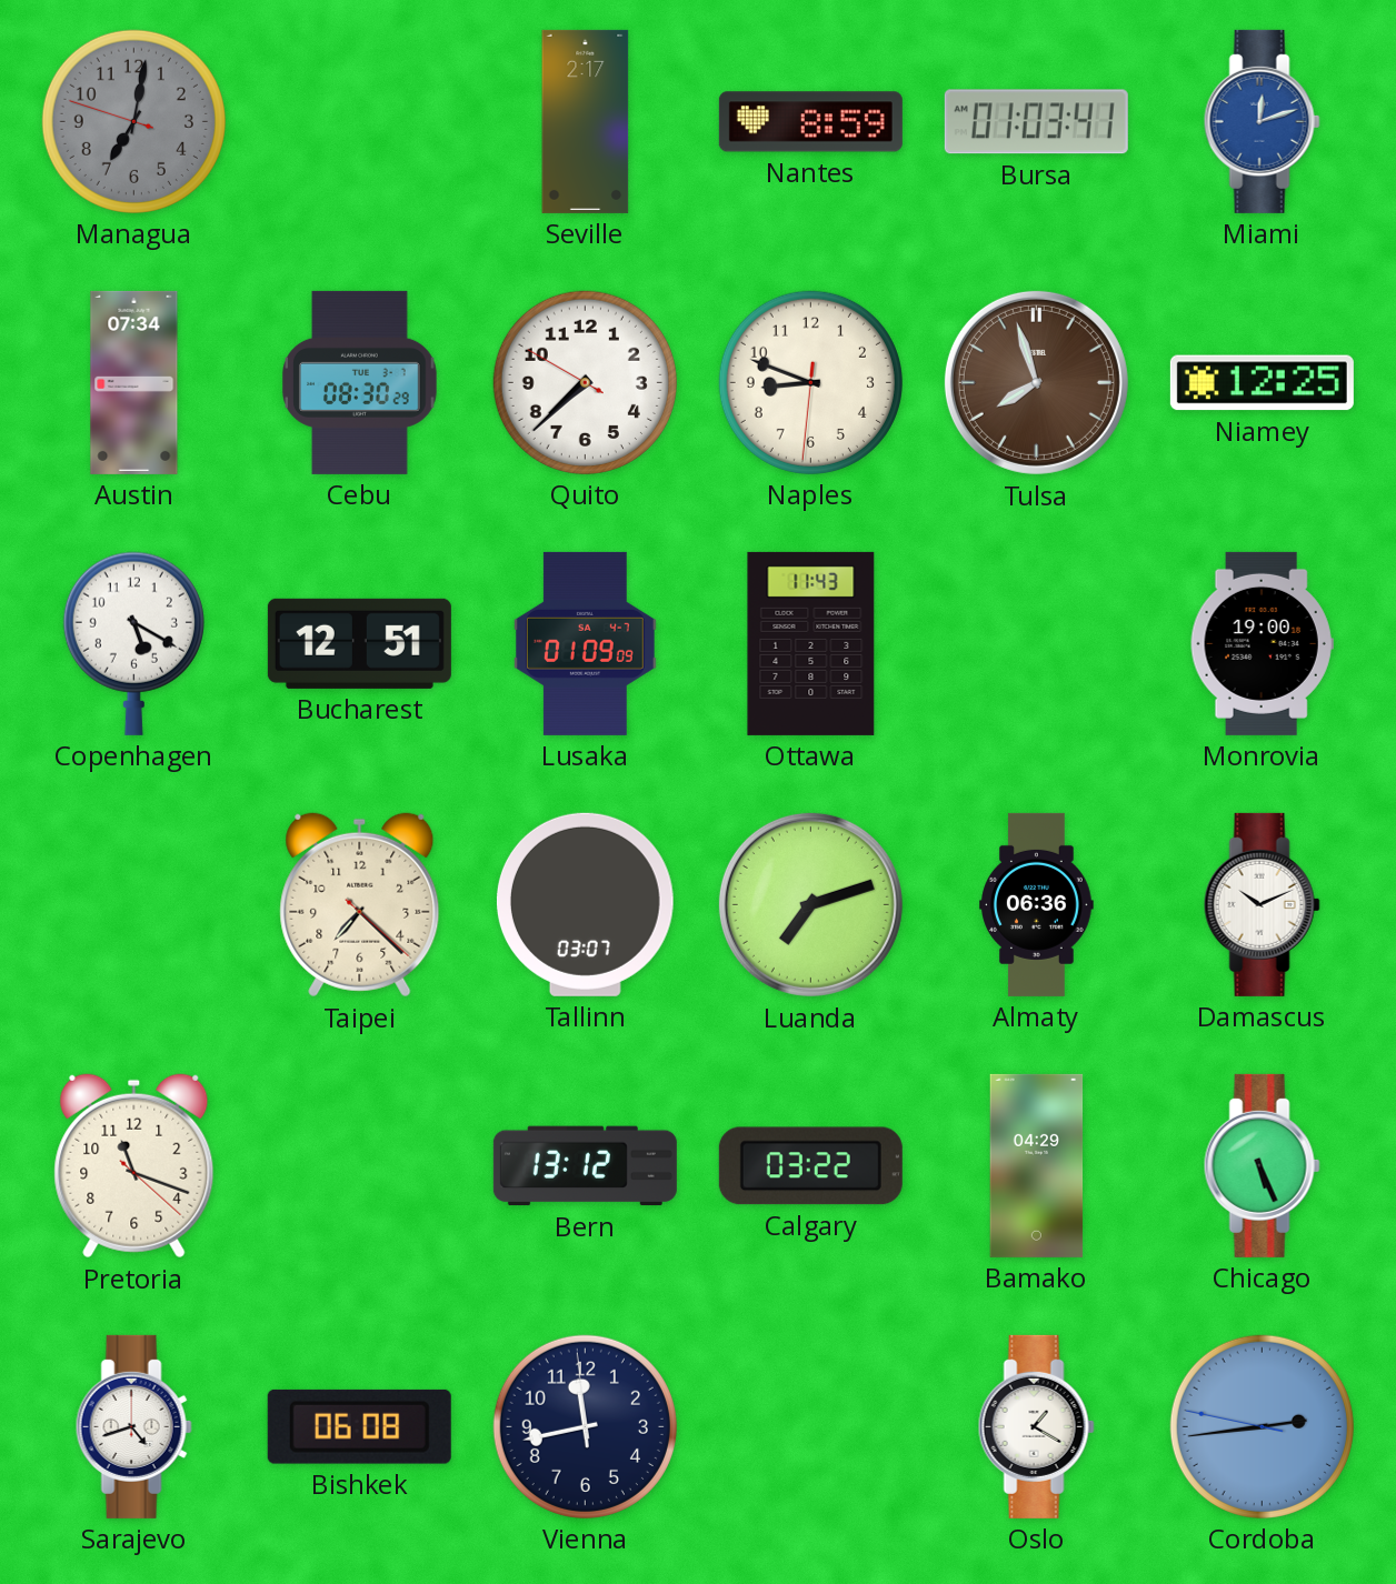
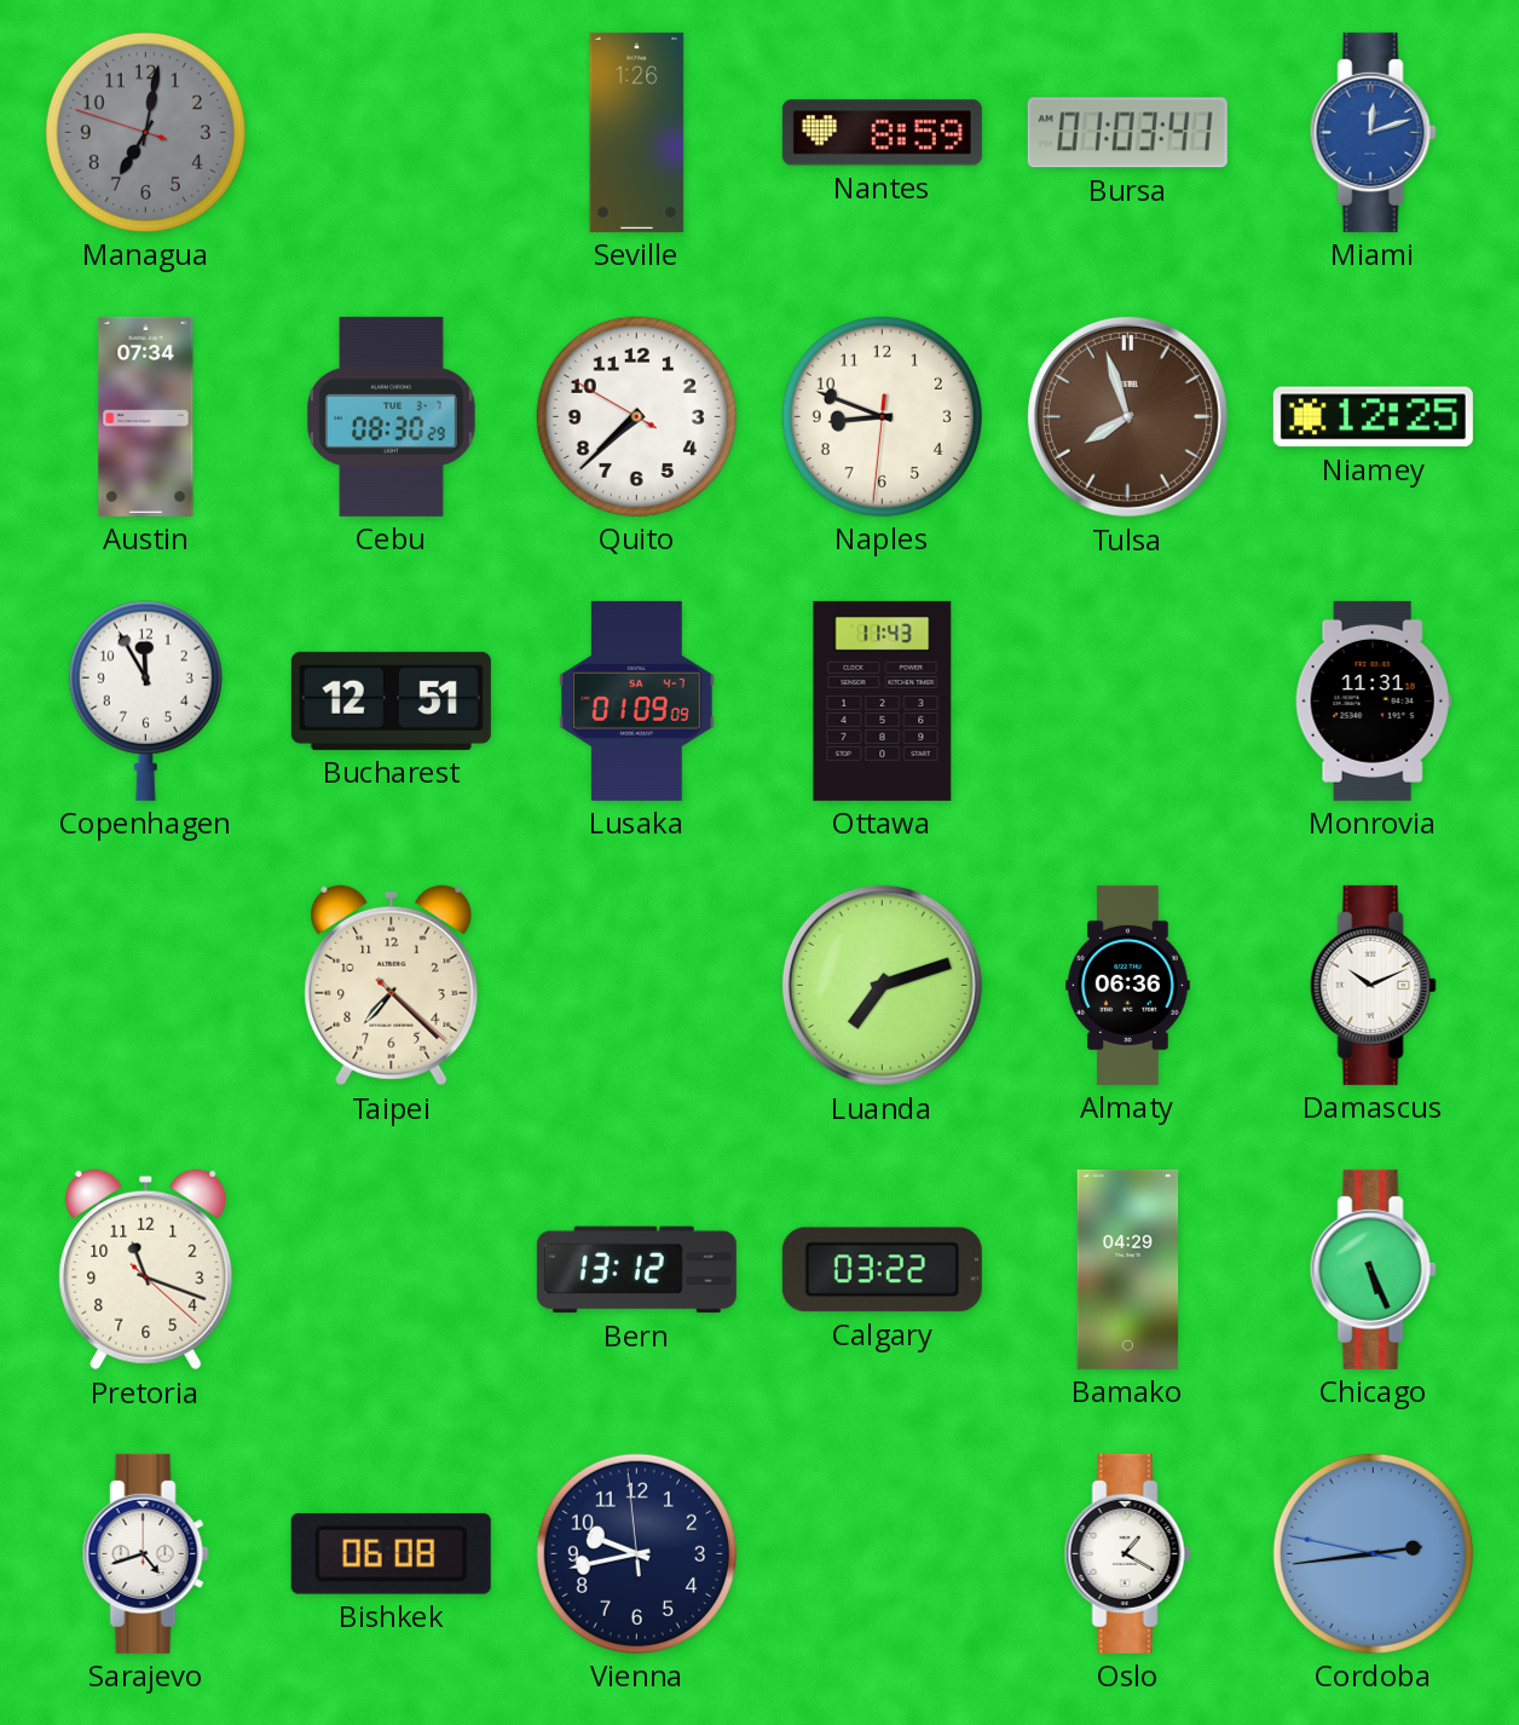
Seville: 2:17 -> 1:26
Copenhagen: 5:20 -> 11:55
Monrovia: 19:00 -> 11:31
Tallinn: 03:07 -> none
Vienna: 11:42 -> 9:42
